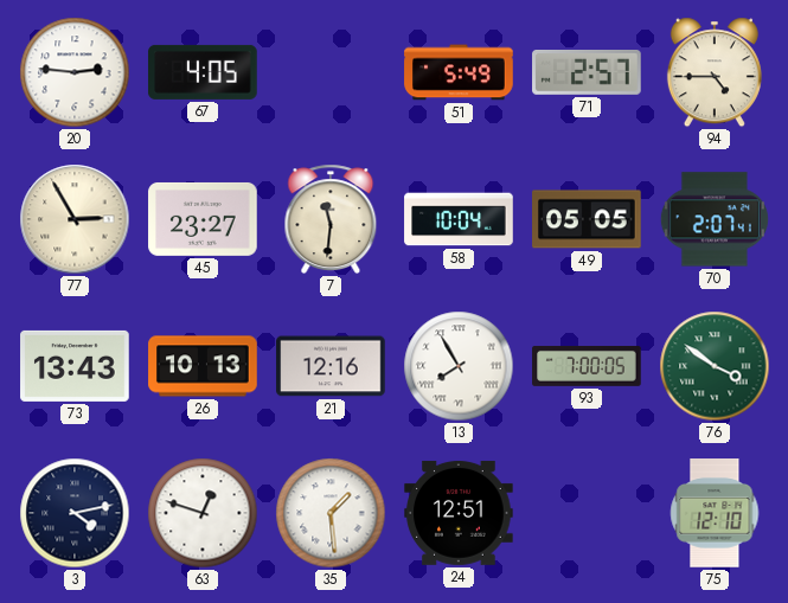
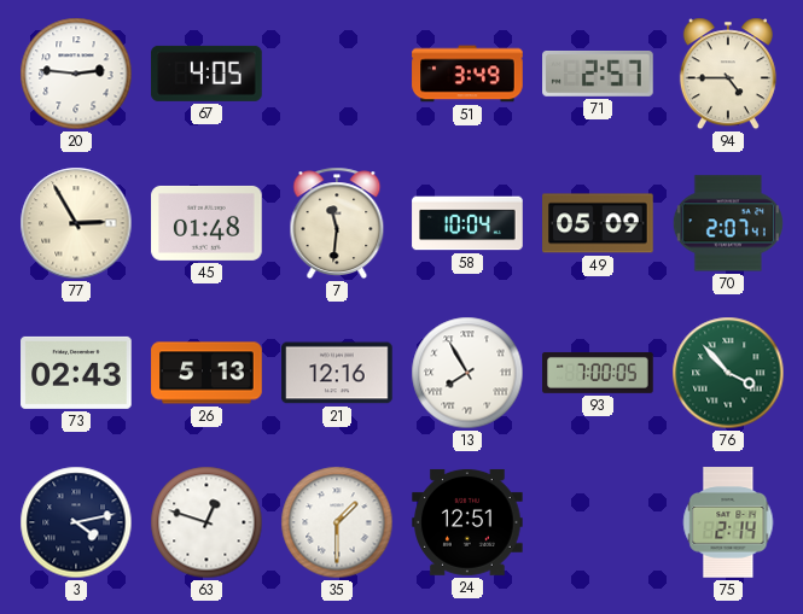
51: 5:49 -> 3:49
45: 23:27 -> 01:48
49: 05:05 -> 05:09
73: 13:43 -> 02:43
26: 10:13 -> 5:13
76: 3:51 -> 3:53
35: 1:29 -> 1:30
75: 12:10 -> 2:14
